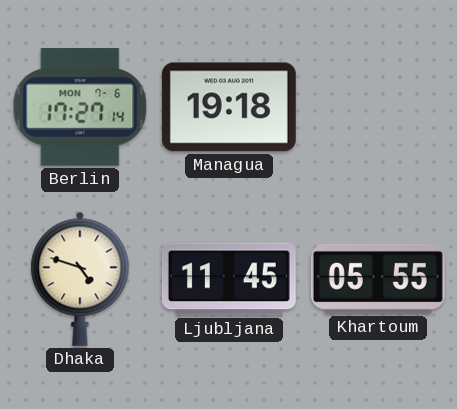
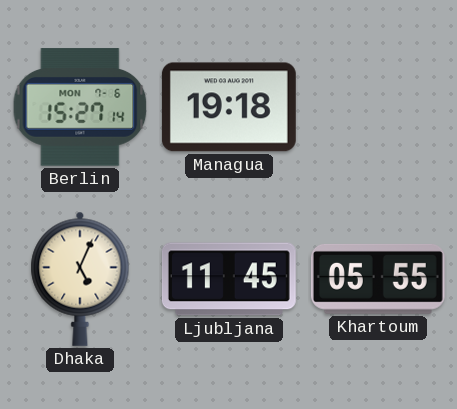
Berlin: 17:27 -> 15:27
Dhaka: 4:48 -> 5:04
